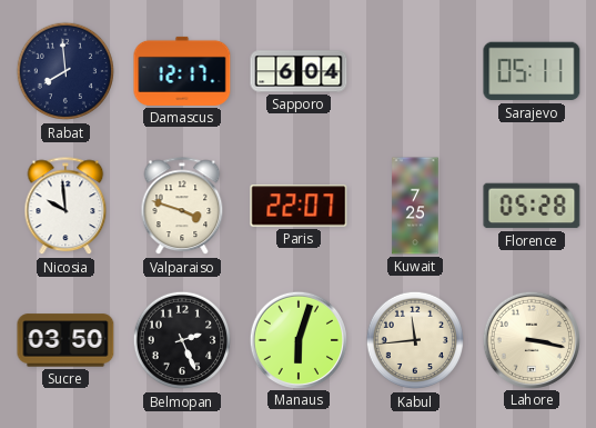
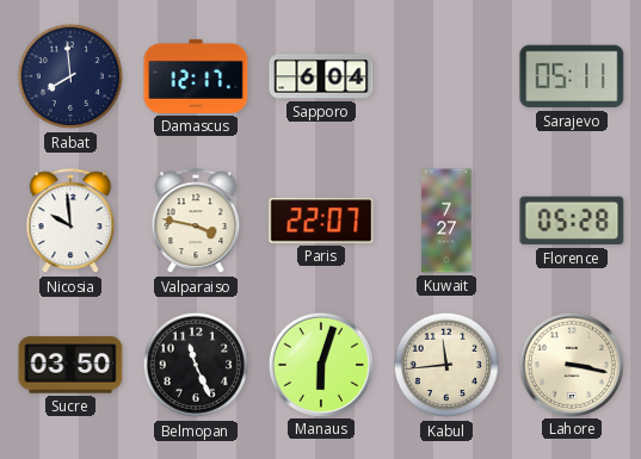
Valparaiso: 3:48 -> 3:47
Kuwait: 7:25 -> 7:27
Belmopan: 2:26 -> 11:26
